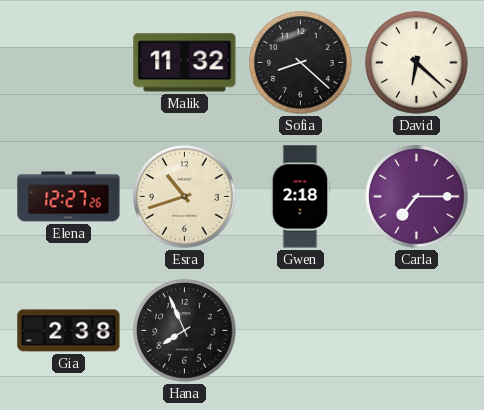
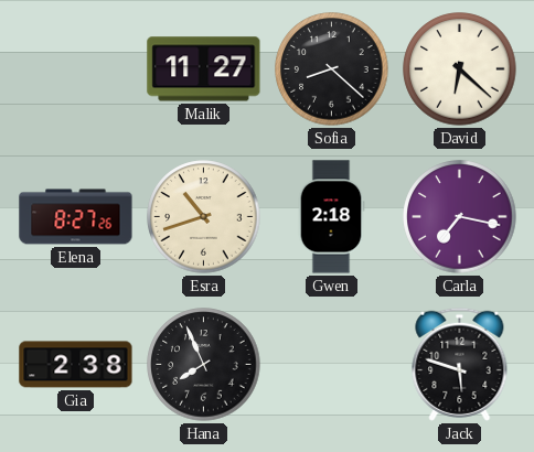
Malik: 11:32 -> 11:27
Elena: 12:27 -> 8:27
Carla: 7:15 -> 7:17
Jack: none -> 5:48
